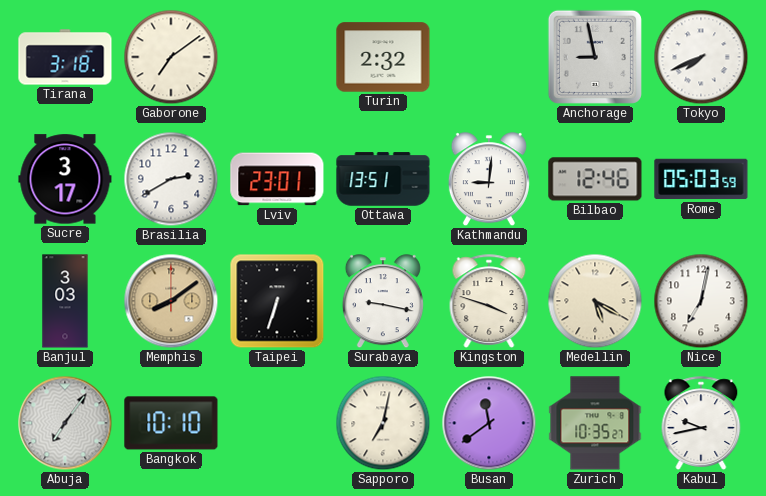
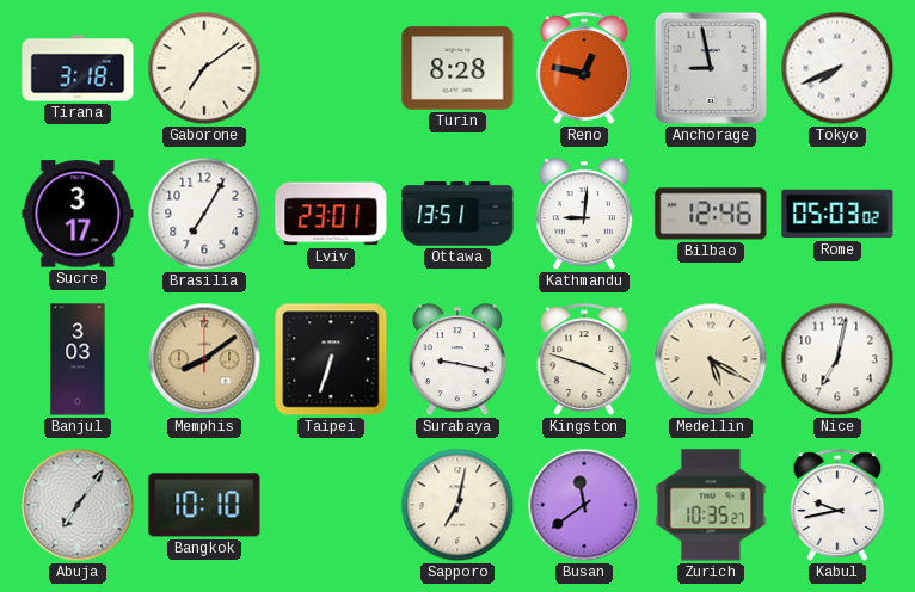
Turin: 2:32 -> 8:28
Reno: none -> 12:47
Brasilia: 2:40 -> 7:05
Rome: 05:03:59 -> 05:03:02
